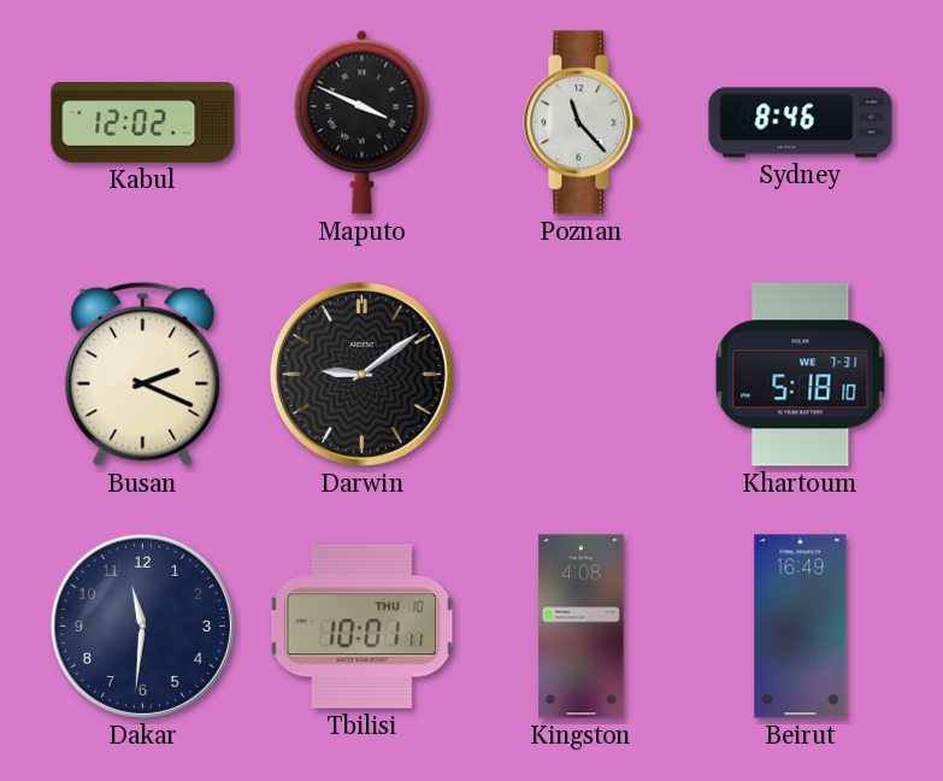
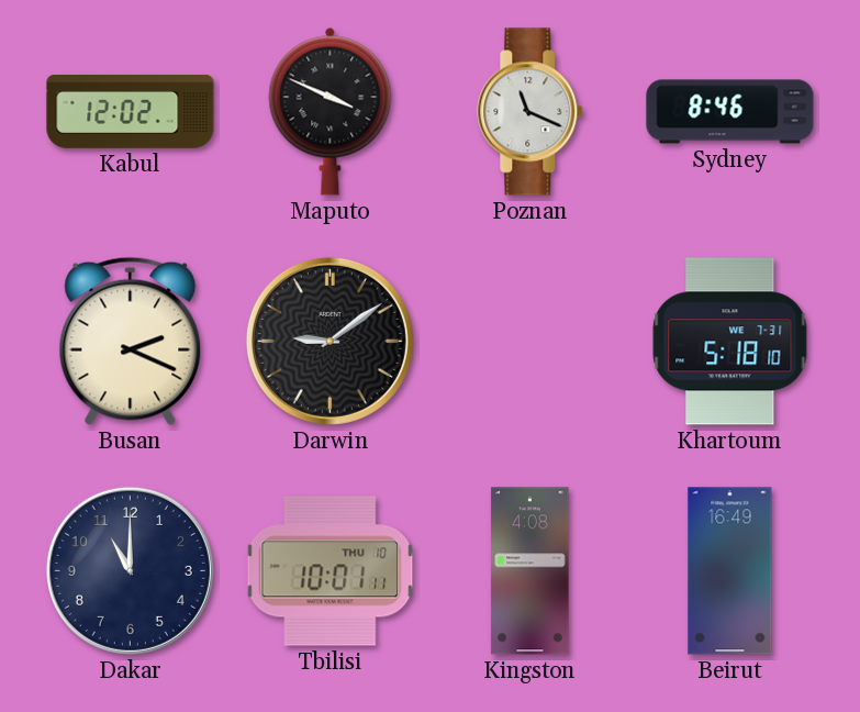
Poznan: 11:23 -> 11:19
Dakar: 11:31 -> 11:00
